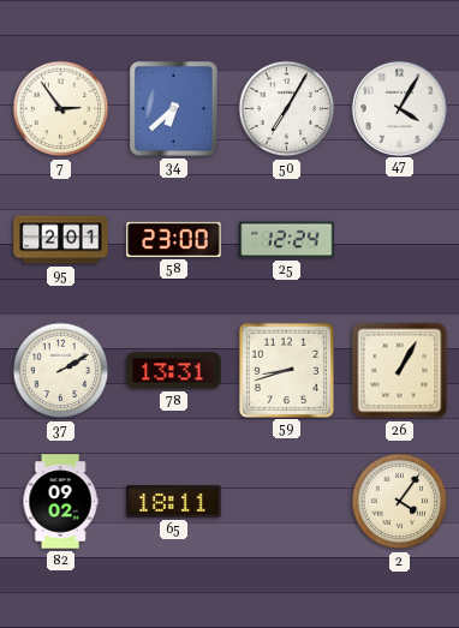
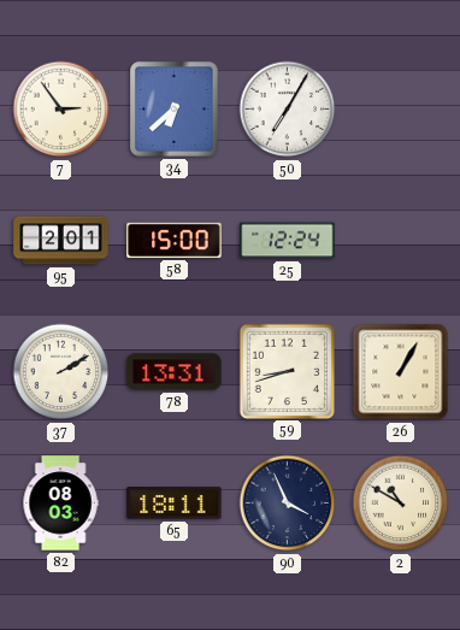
47: 4:05 -> none
58: 23:00 -> 15:00
82: 09:02 -> 08:03
90: none -> 3:56
2: 4:06 -> 10:50
